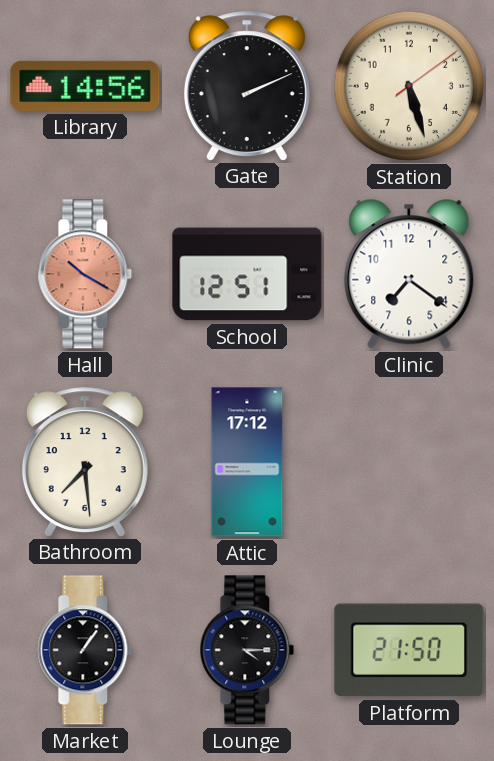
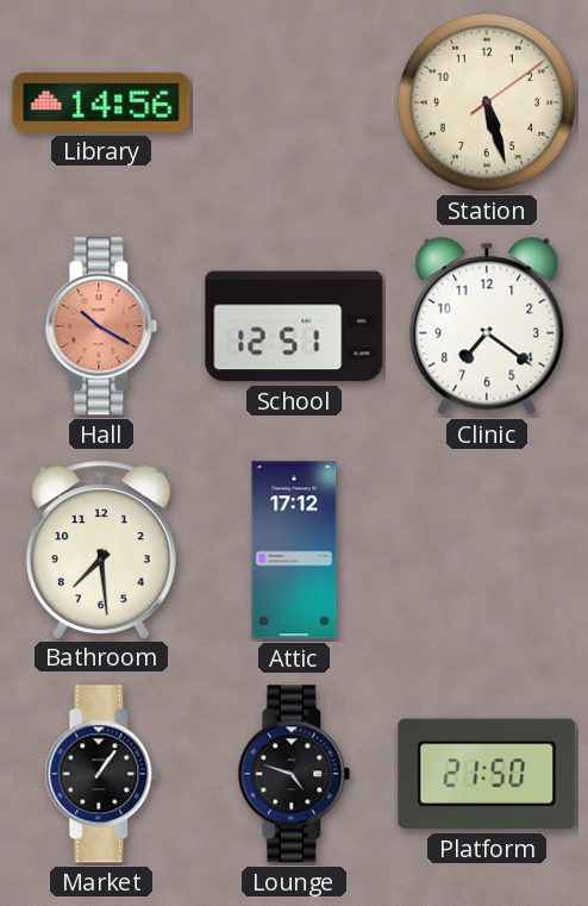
Gate: 2:11 -> none
Lounge: 4:15 -> 4:48
